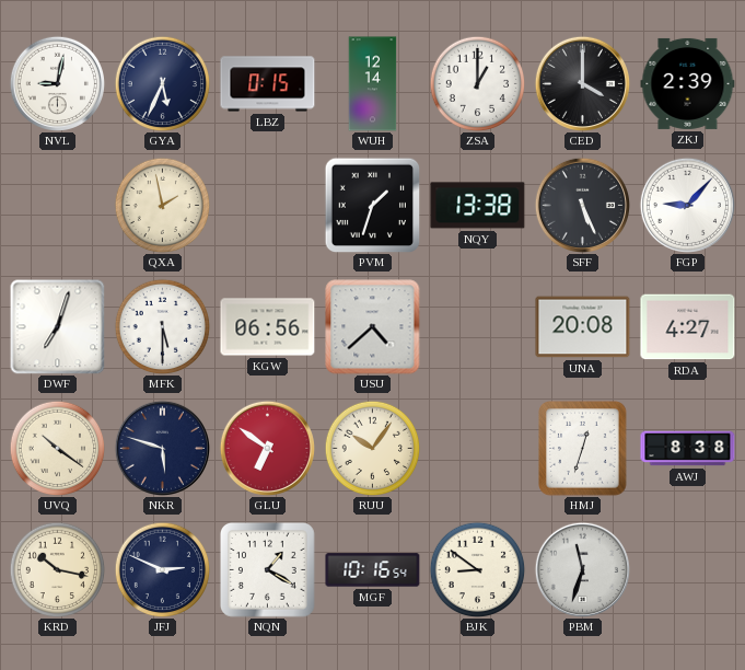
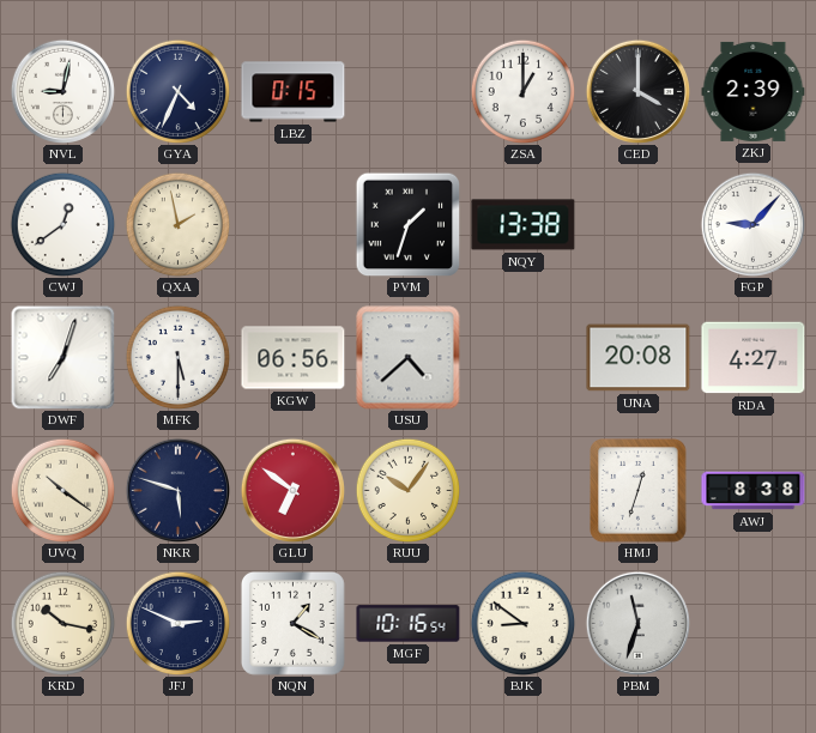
GYA: 5:34 -> 4:34
WUH: 12:14 -> none
CWJ: none -> 12:39
SFF: 5:26 -> none
